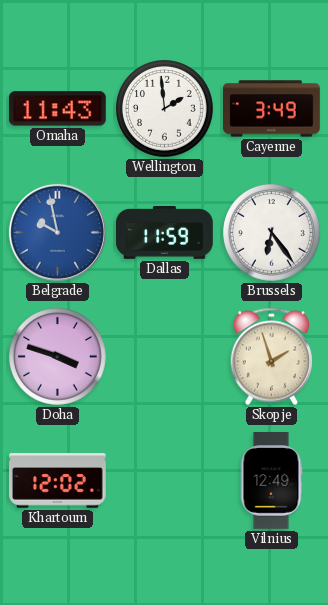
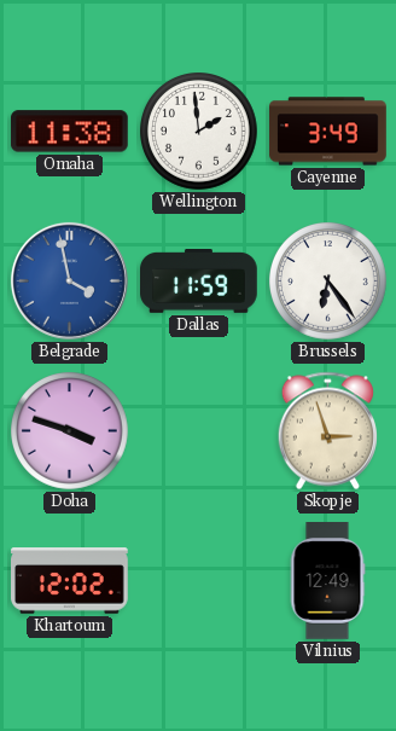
Omaha: 11:43 -> 11:38
Belgrade: 9:58 -> 3:58
Skopje: 1:57 -> 2:57
